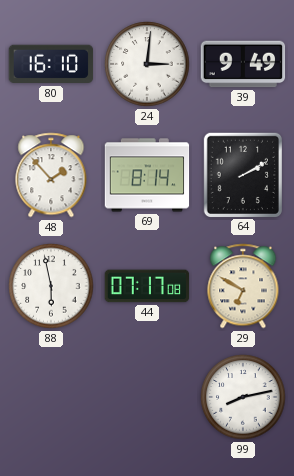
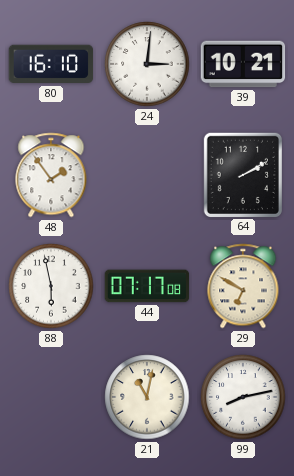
39: 9:49 -> 10:21
48: 1:53 -> 1:54
69: 8:14 -> none
21: none -> 11:02
